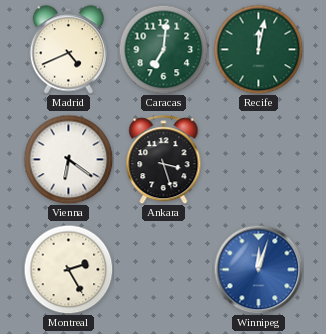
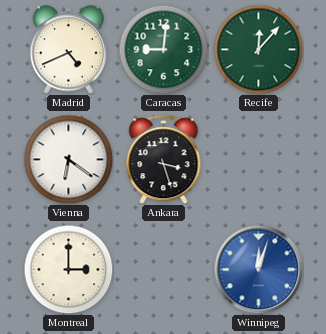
Caracas: 7:01 -> 9:01
Recife: 12:02 -> 12:07
Montreal: 2:25 -> 3:00
